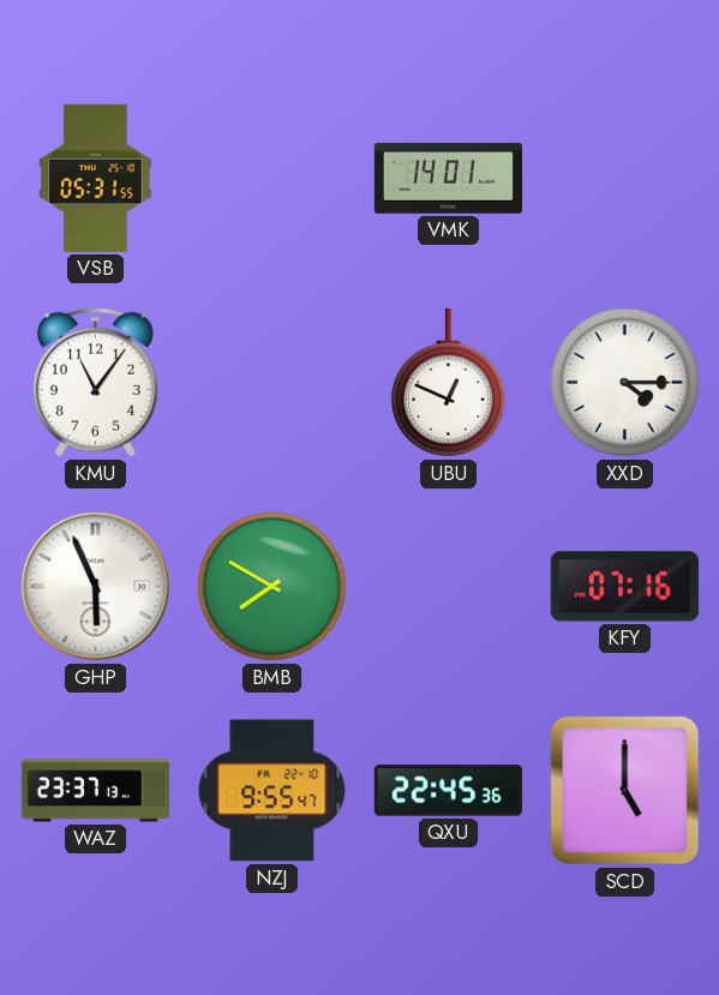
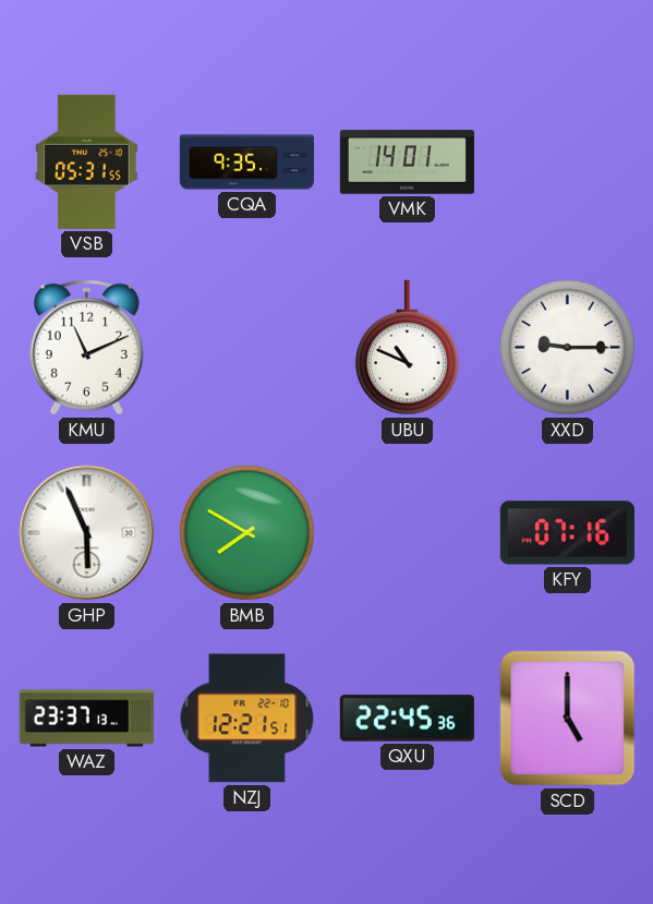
CQA: none -> 9:35
KMU: 11:06 -> 11:11
UBU: 12:49 -> 10:49
XXD: 4:15 -> 9:15
NZJ: 9:55 -> 12:21
